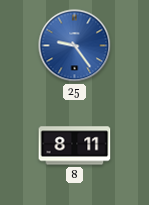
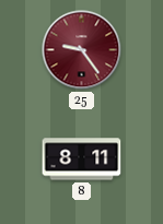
25 dial: blue -> burgundy
